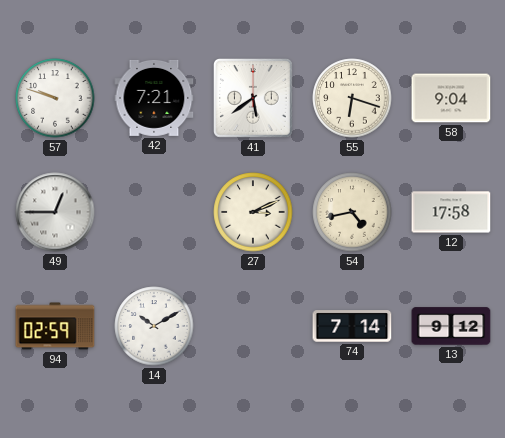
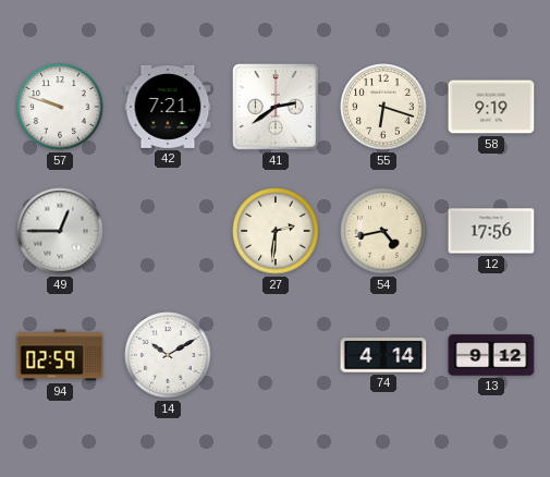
41: 5:39 -> 2:39
58: 9:04 -> 9:19
27: 3:11 -> 2:31
12: 17:58 -> 17:56
74: 7:14 -> 4:14
